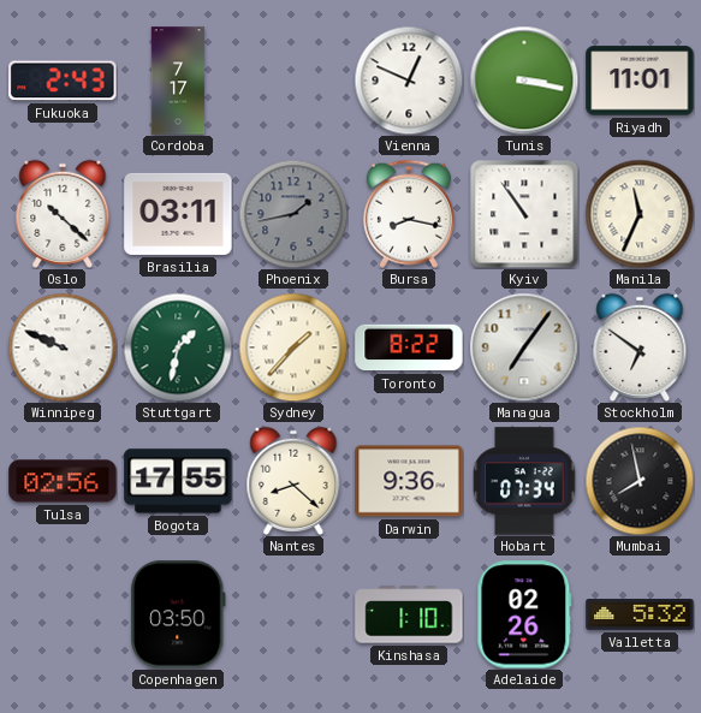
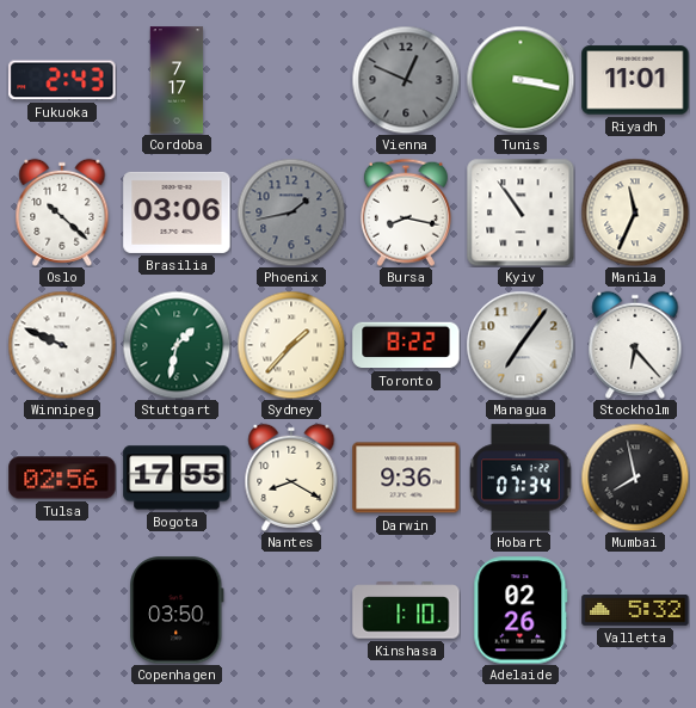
Vienna dial: white -> grey
Brasilia: 03:11 -> 03:06
Stockholm: 6:51 -> 6:23
Nantes: 8:22 -> 8:20
